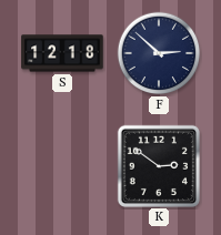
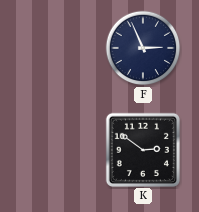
S: 12:18 -> none
F: 2:52 -> 2:56
